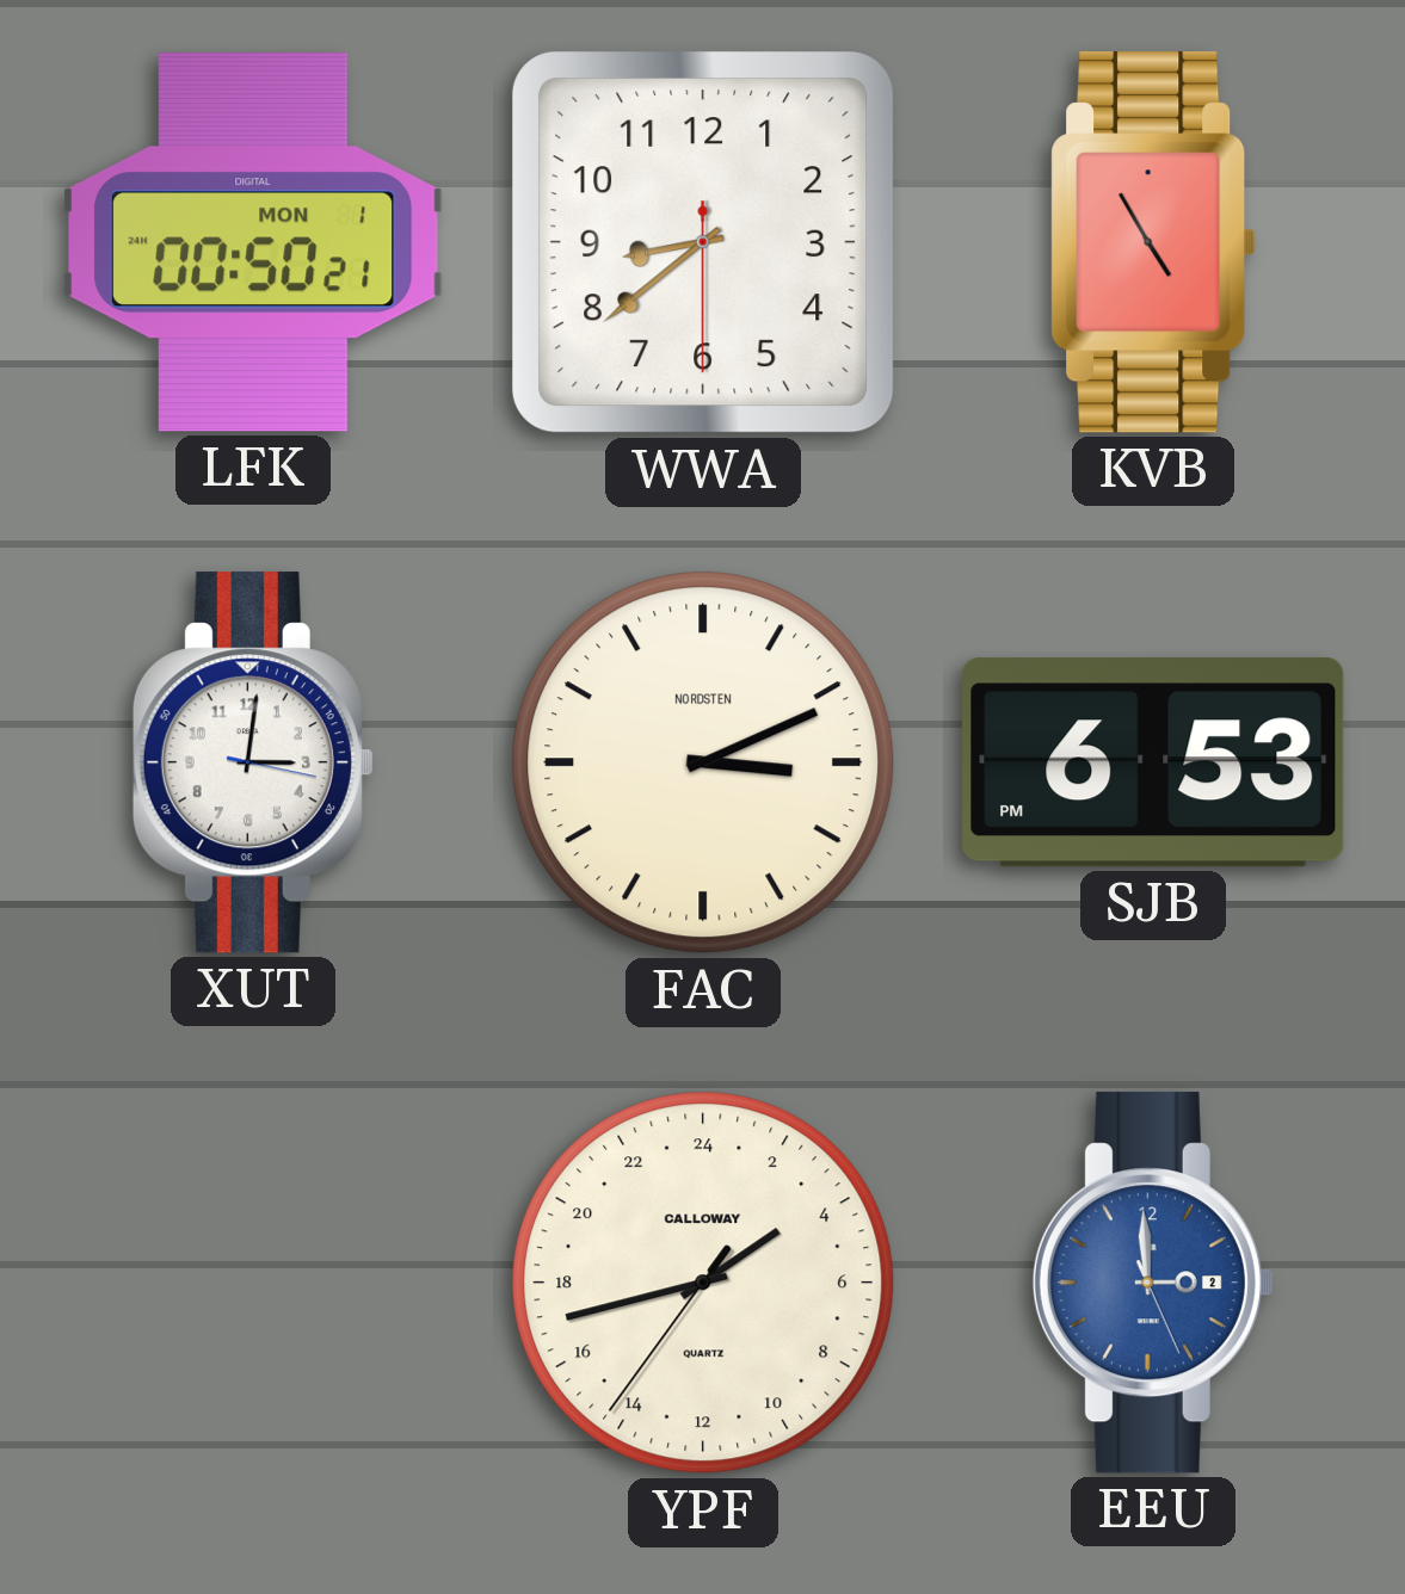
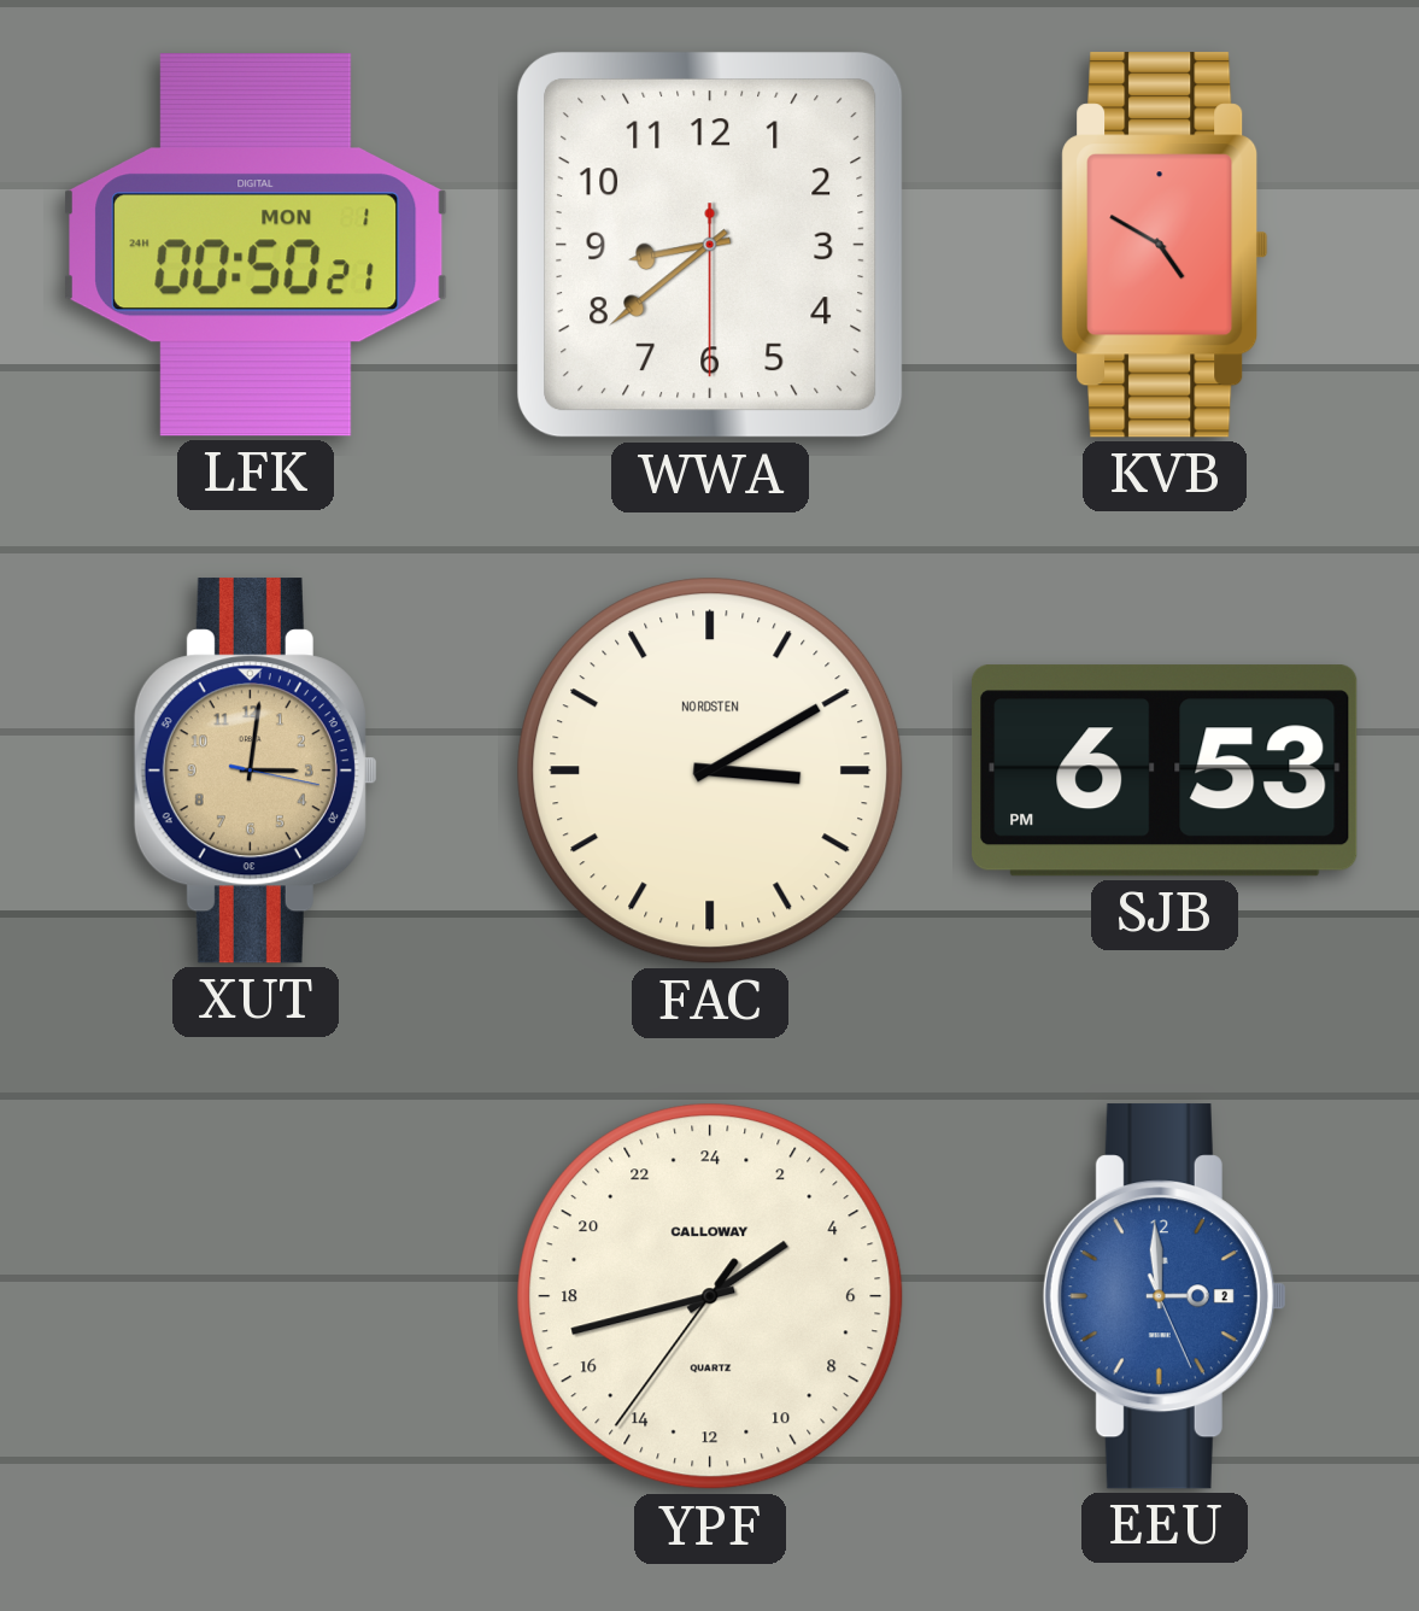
KVB: 4:55 -> 4:50
XUT dial: white -> champagne
FAC: 3:11 -> 3:10
